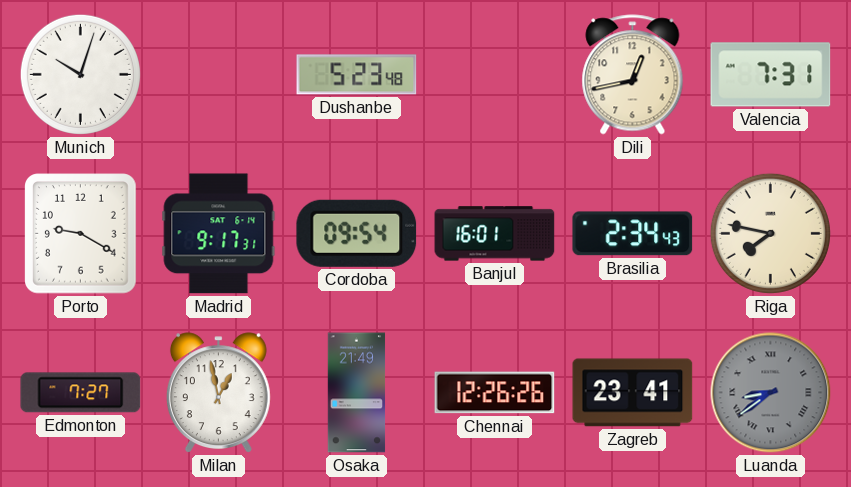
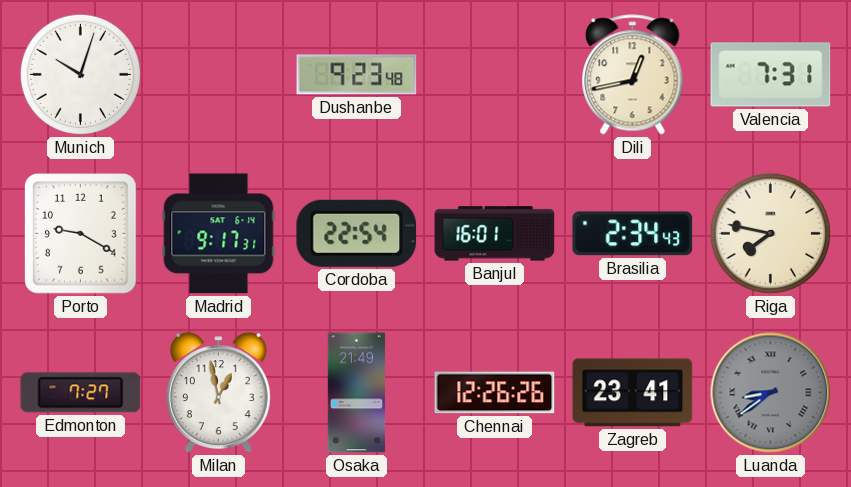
Dushanbe: 5:23 -> 9:23
Cordoba: 09:54 -> 22:54
